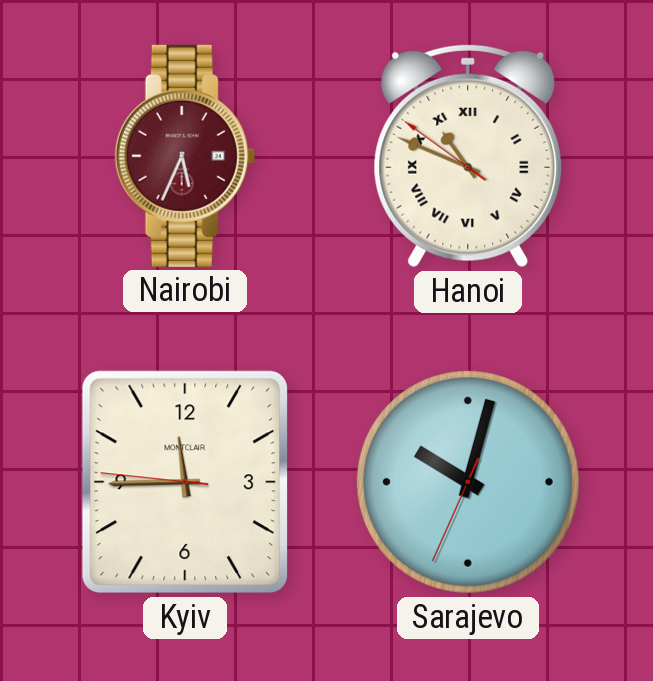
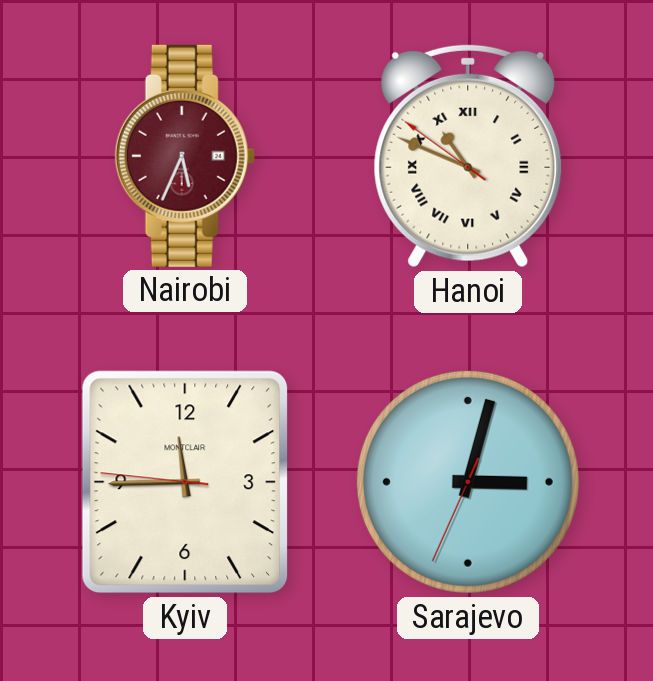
Sarajevo: 10:02 -> 3:02
